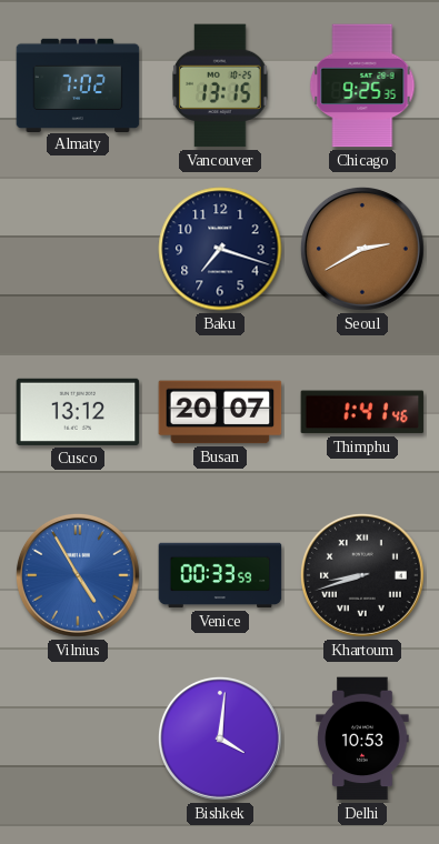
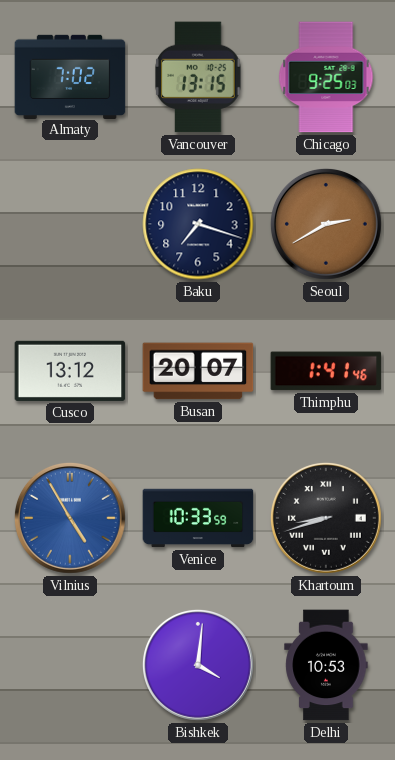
Chicago: 9:25:35 -> 9:25:03
Venice: 00:33 -> 10:33
